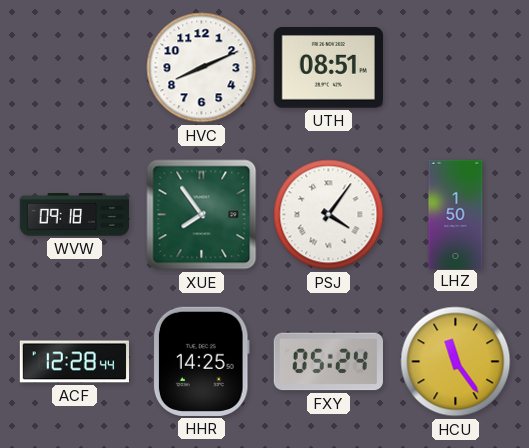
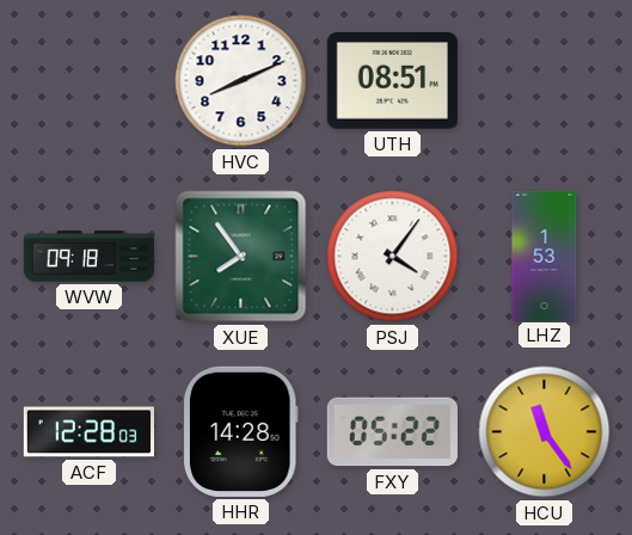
LHZ: 1:50 -> 1:53
ACF: 12:28:44 -> 12:28:03
HHR: 14:25 -> 14:28
FXY: 05:24 -> 05:22
